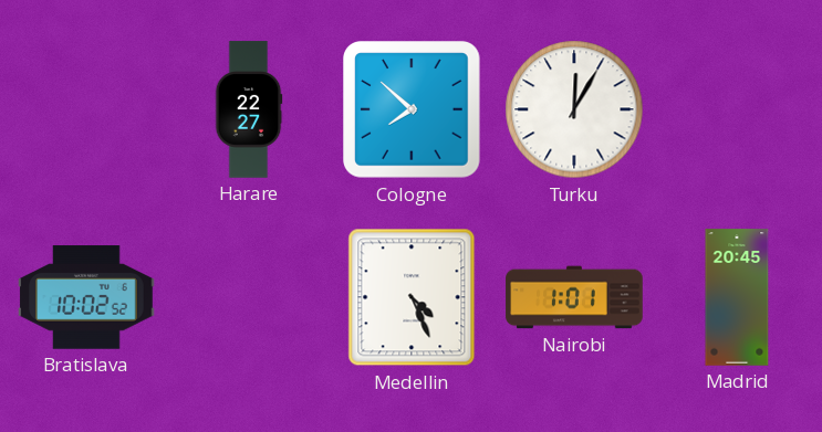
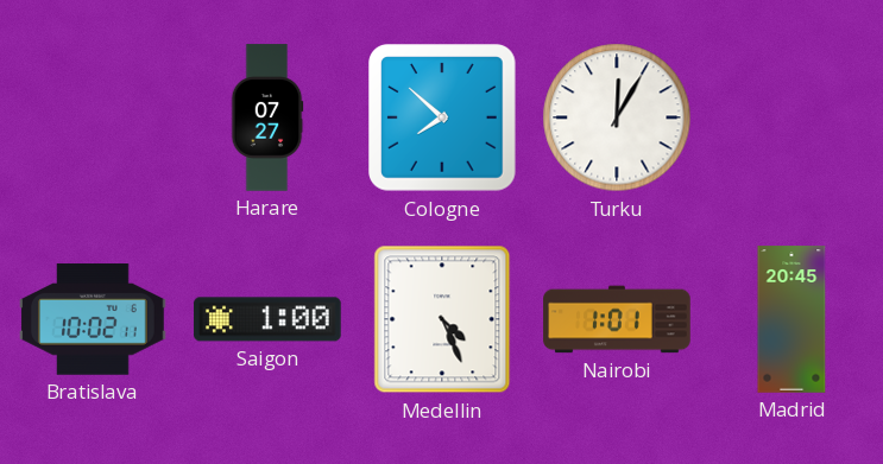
Harare: 22:27 -> 07:27
Bratislava: 10:02:52 -> 10:02:11
Saigon: none -> 1:00
